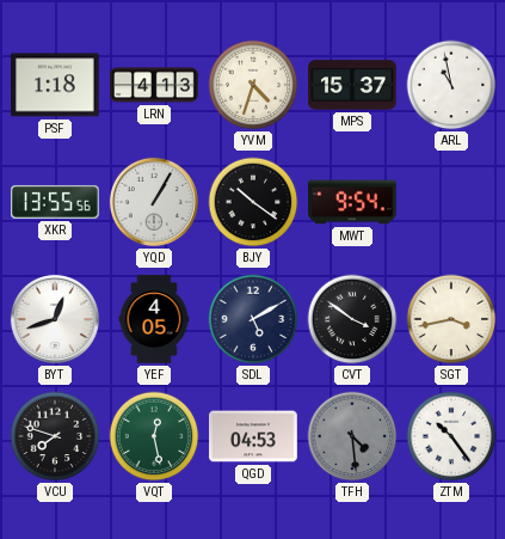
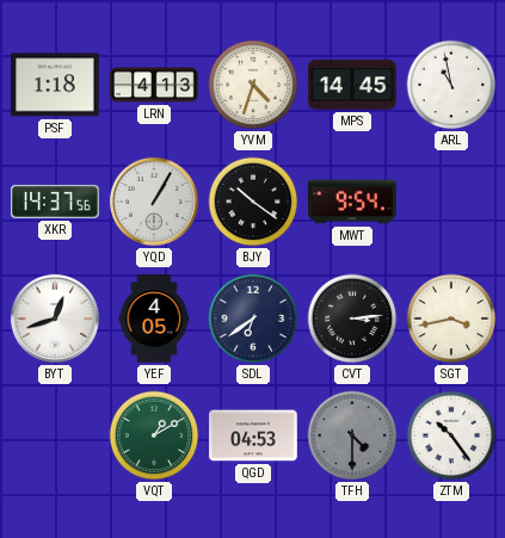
MPS: 15:37 -> 14:45
XKR: 13:55 -> 14:37
SDL: 5:10 -> 6:39
CVT: 3:51 -> 3:14
VCU: 7:48 -> none
VQT: 12:28 -> 1:10
TFH: 4:29 -> 4:30
